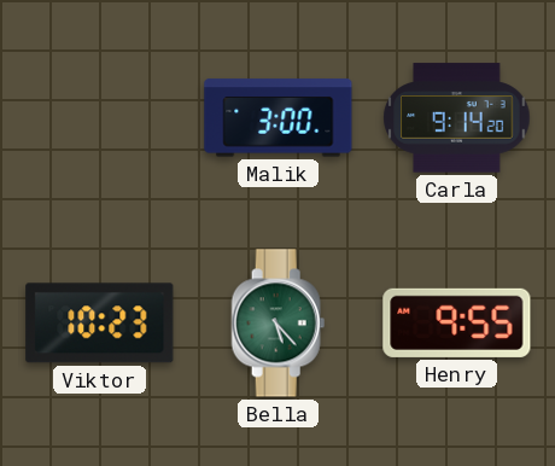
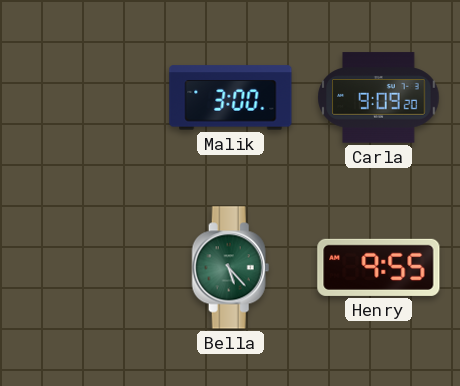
Carla: 9:14 -> 9:09
Viktor: 10:23 -> none
